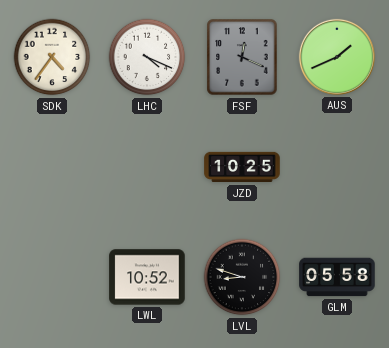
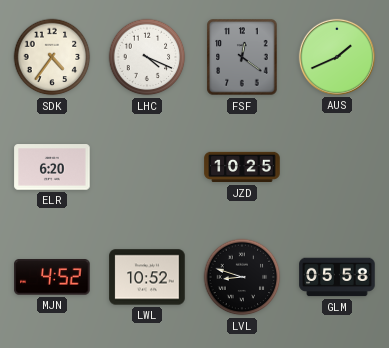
FSF: 12:19 -> 12:21
ELR: none -> 6:20
MJN: none -> 4:52
